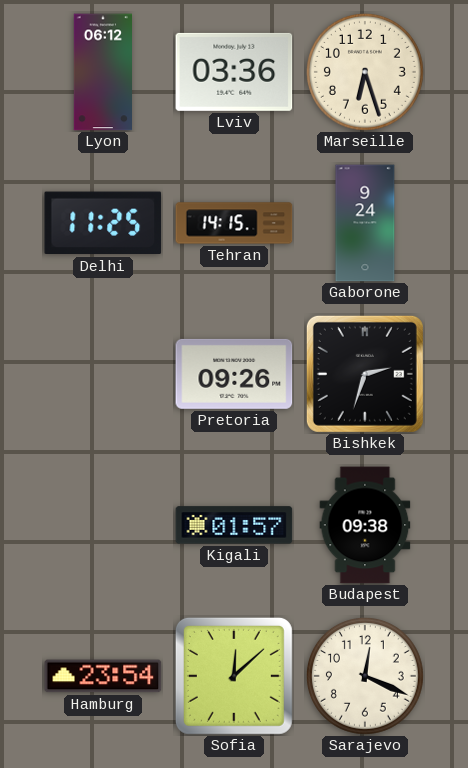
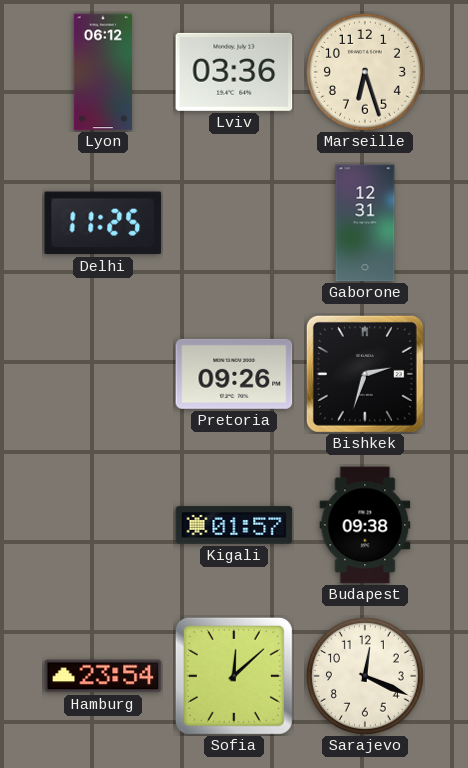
Tehran: 14:15 -> none
Gaborone: 9:24 -> 12:31
